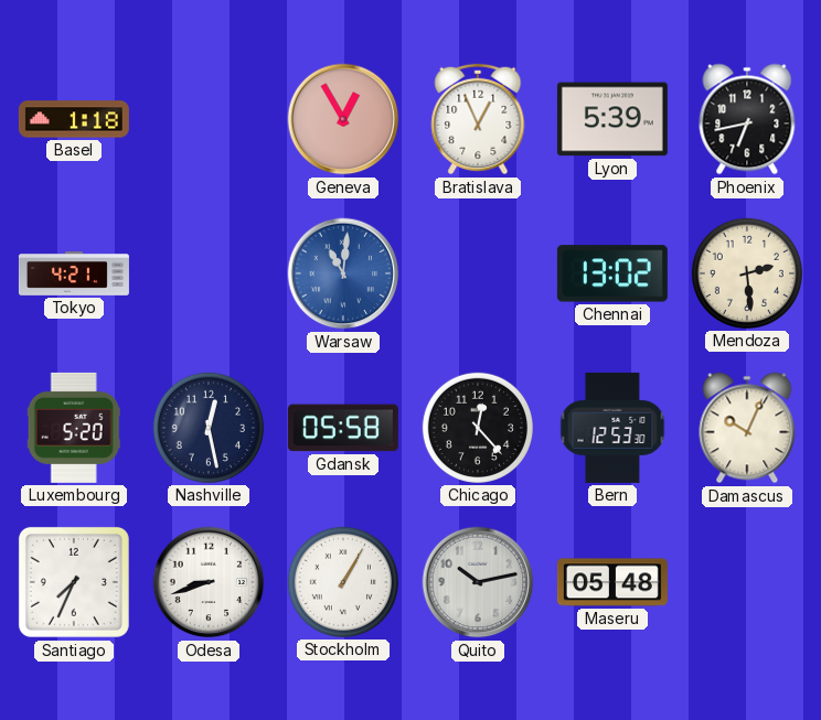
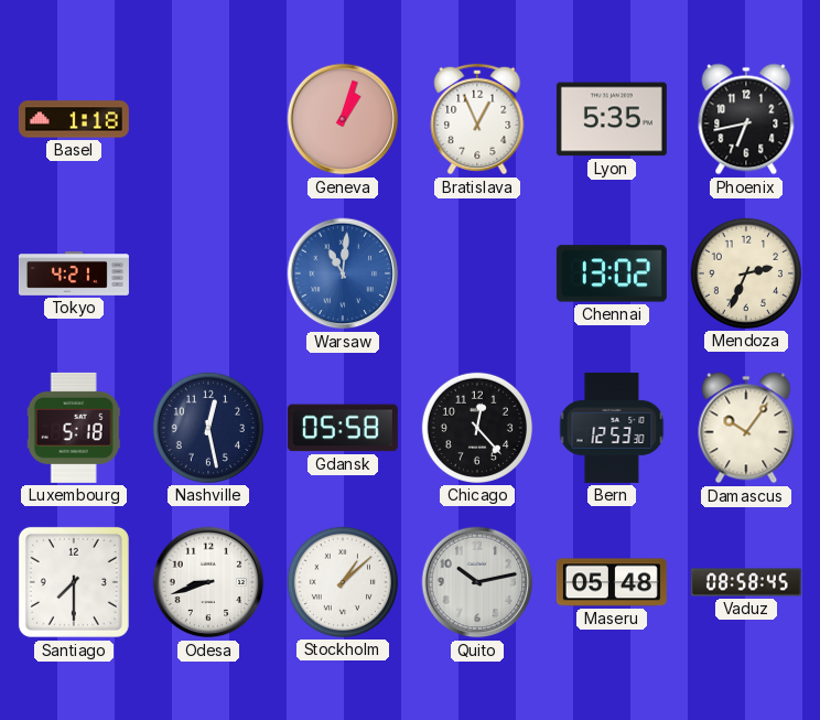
Geneva: 12:55 -> 1:03
Lyon: 5:39 -> 5:35
Mendoza: 2:29 -> 2:34
Luxembourg: 5:20 -> 5:18
Damascus: 10:04 -> 10:06
Santiago: 7:34 -> 7:30
Stockholm: 1:05 -> 1:08
Vaduz: none -> 08:58
